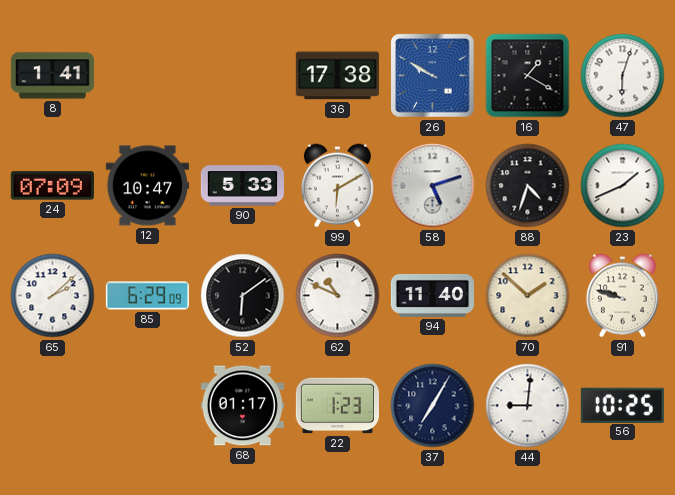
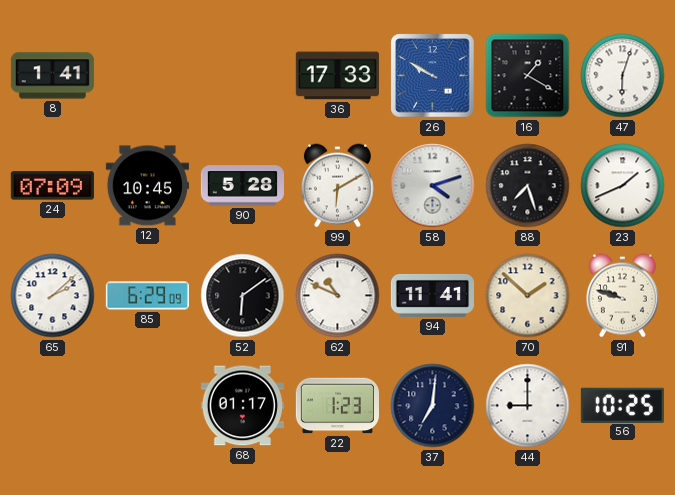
36: 17:38 -> 17:33
12: 10:47 -> 10:45
90: 5:33 -> 5:28
58: 5:12 -> 4:12
88: 4:33 -> 7:27
94: 11:40 -> 11:41
37: 7:05 -> 7:01
44: 9:01 -> 9:00
